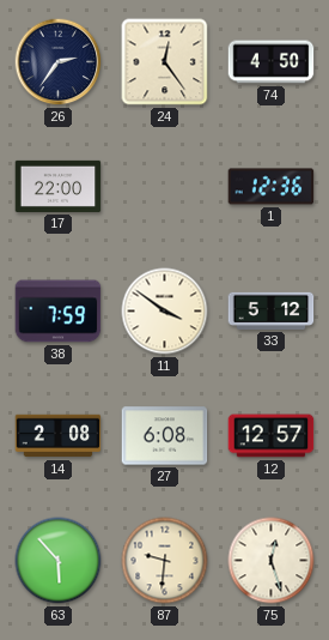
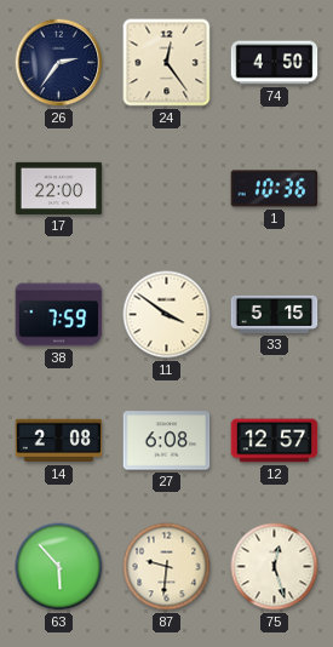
1: 12:36 -> 10:36
33: 5:12 -> 5:15
